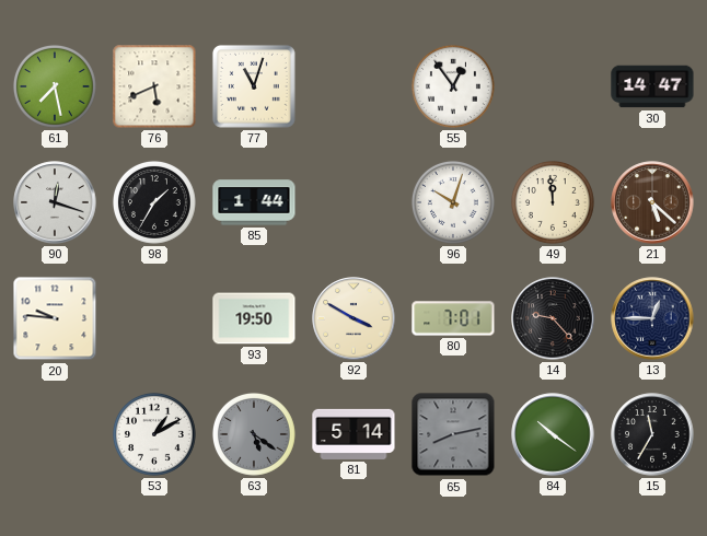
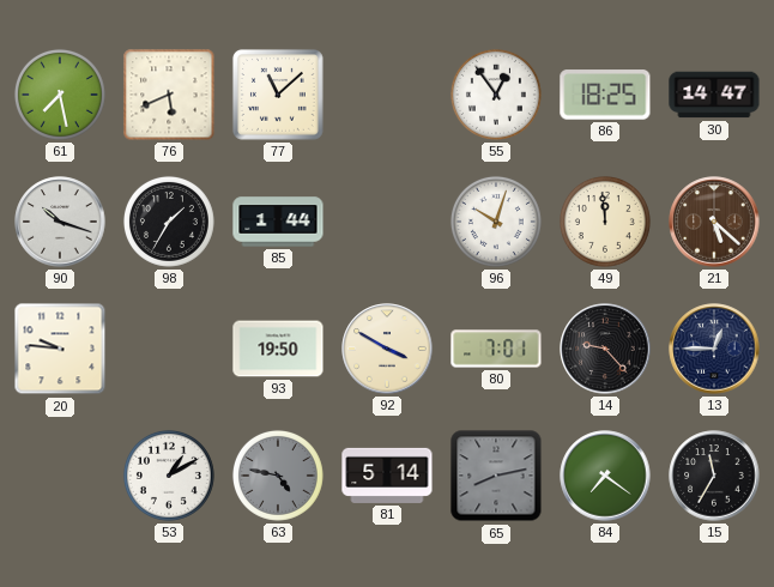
77: 11:03 -> 11:08
86: none -> 18:25
90: 12:18 -> 10:18
63: 5:21 -> 4:47
84: 10:21 -> 7:21
